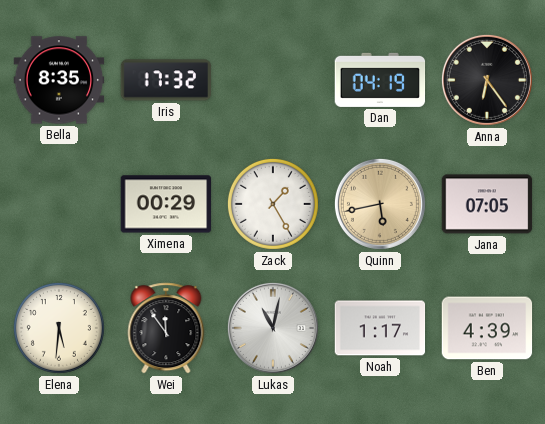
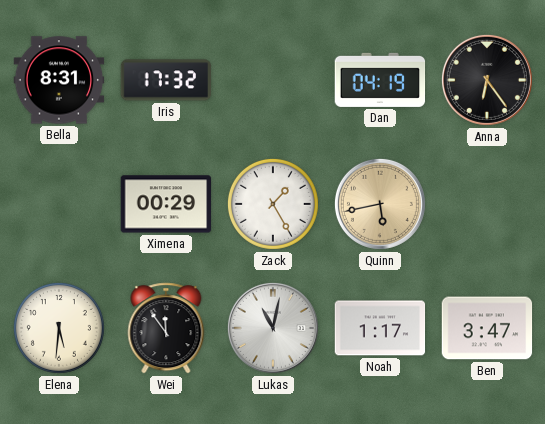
Bella: 8:35 -> 8:31
Jana: 07:05 -> none
Ben: 4:39 -> 3:47
